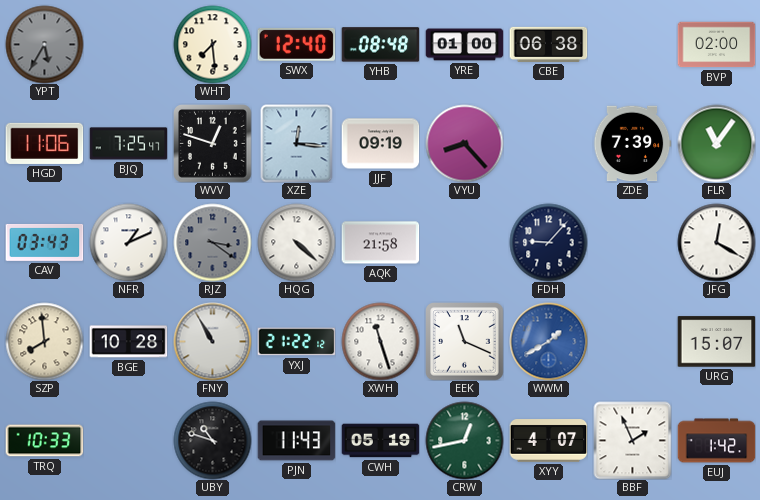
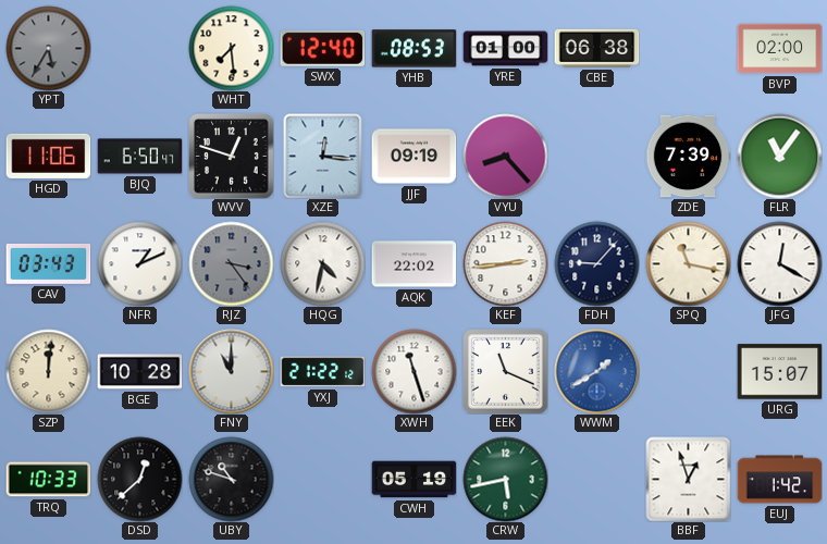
YHB: 08:48 -> 08:53
BJQ: 7:25 -> 6:50
RJZ: 3:21 -> 3:24
HQG: 4:22 -> 4:32
AQK: 21:58 -> 22:02
KEF: none -> 2:44
SPQ: none -> 11:17
SZP: 7:59 -> 12:01
FNY: 10:55 -> 11:00
DSD: none -> 12:38
PJN: 11:43 -> none
CRW: 12:43 -> 5:43
XYY: 4:07 -> none
BBF: 1:56 -> 12:57
